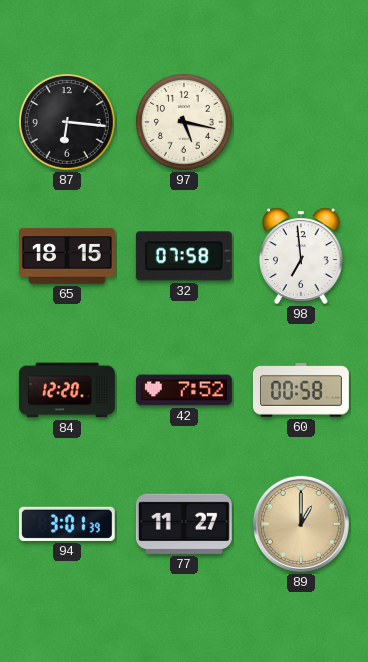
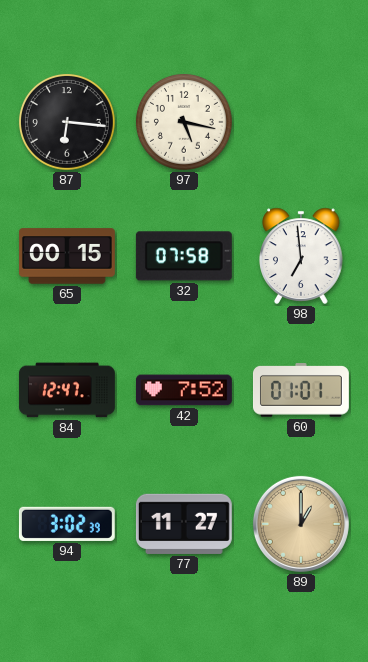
65: 18:15 -> 00:15
84: 12:20 -> 12:47
60: 00:58 -> 01:01
94: 3:01 -> 3:02
